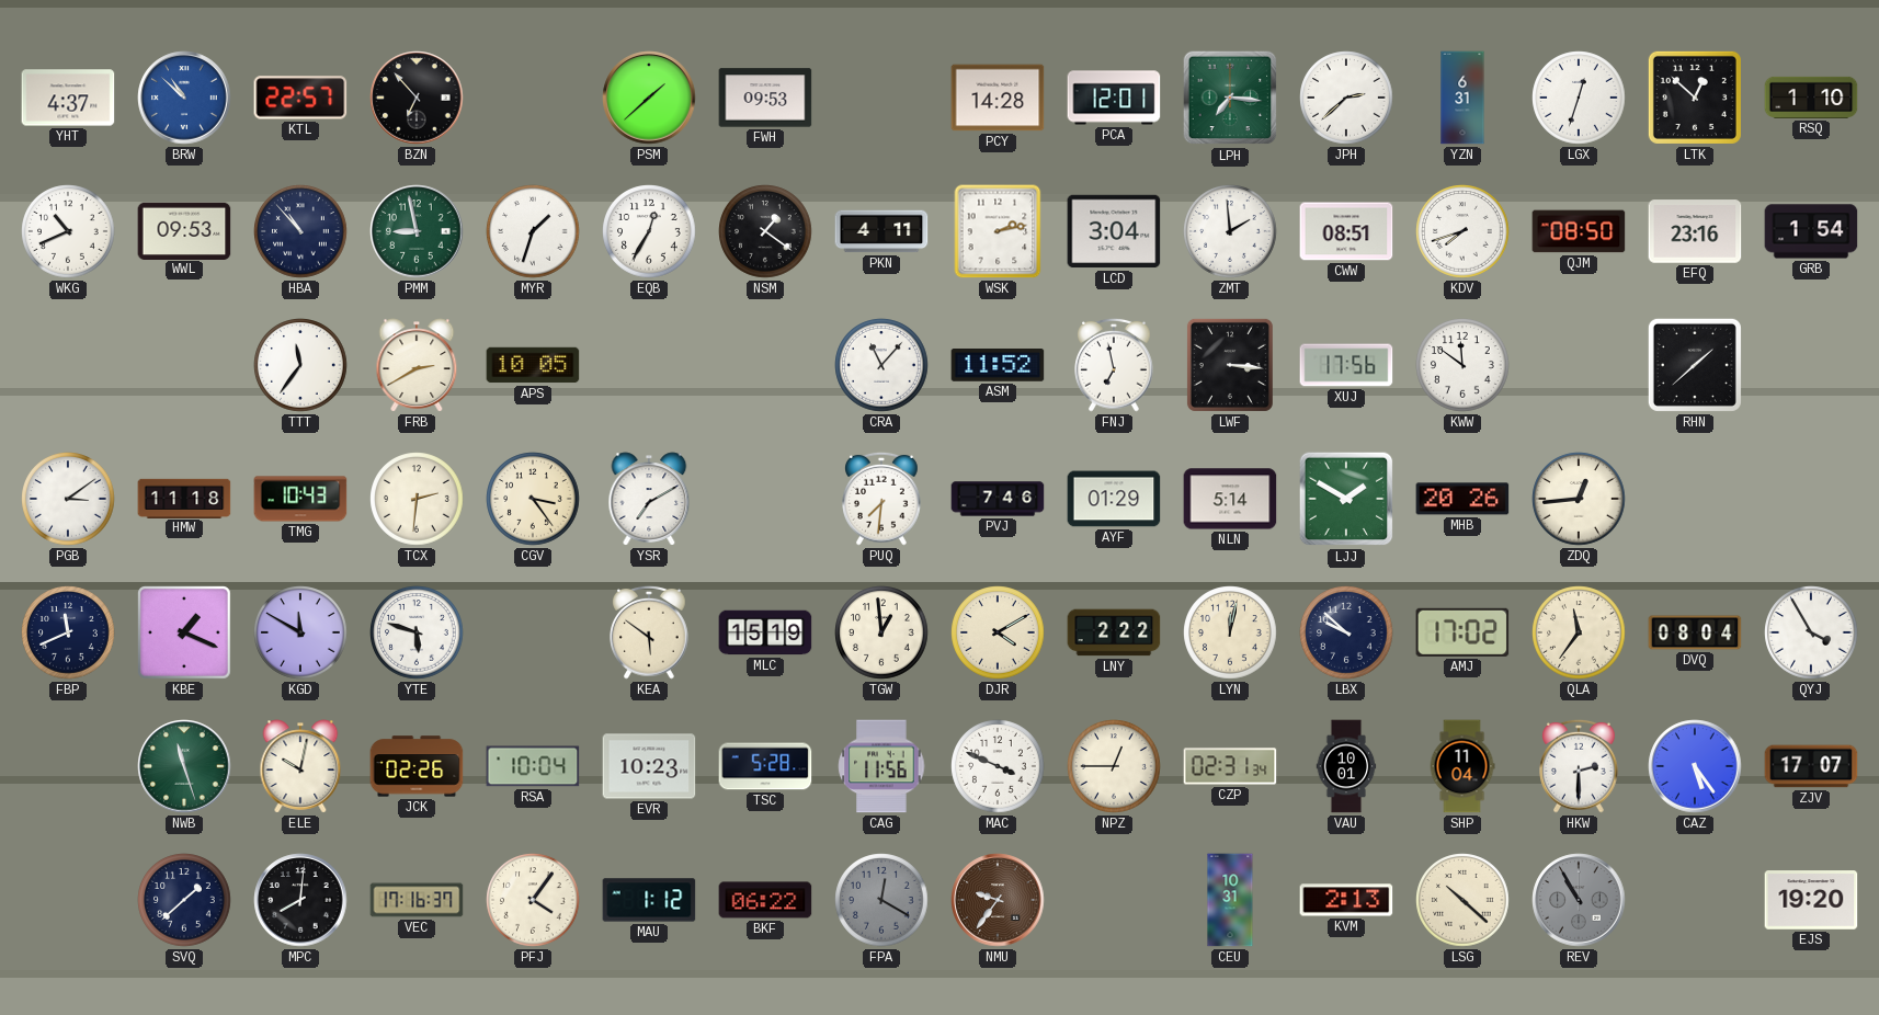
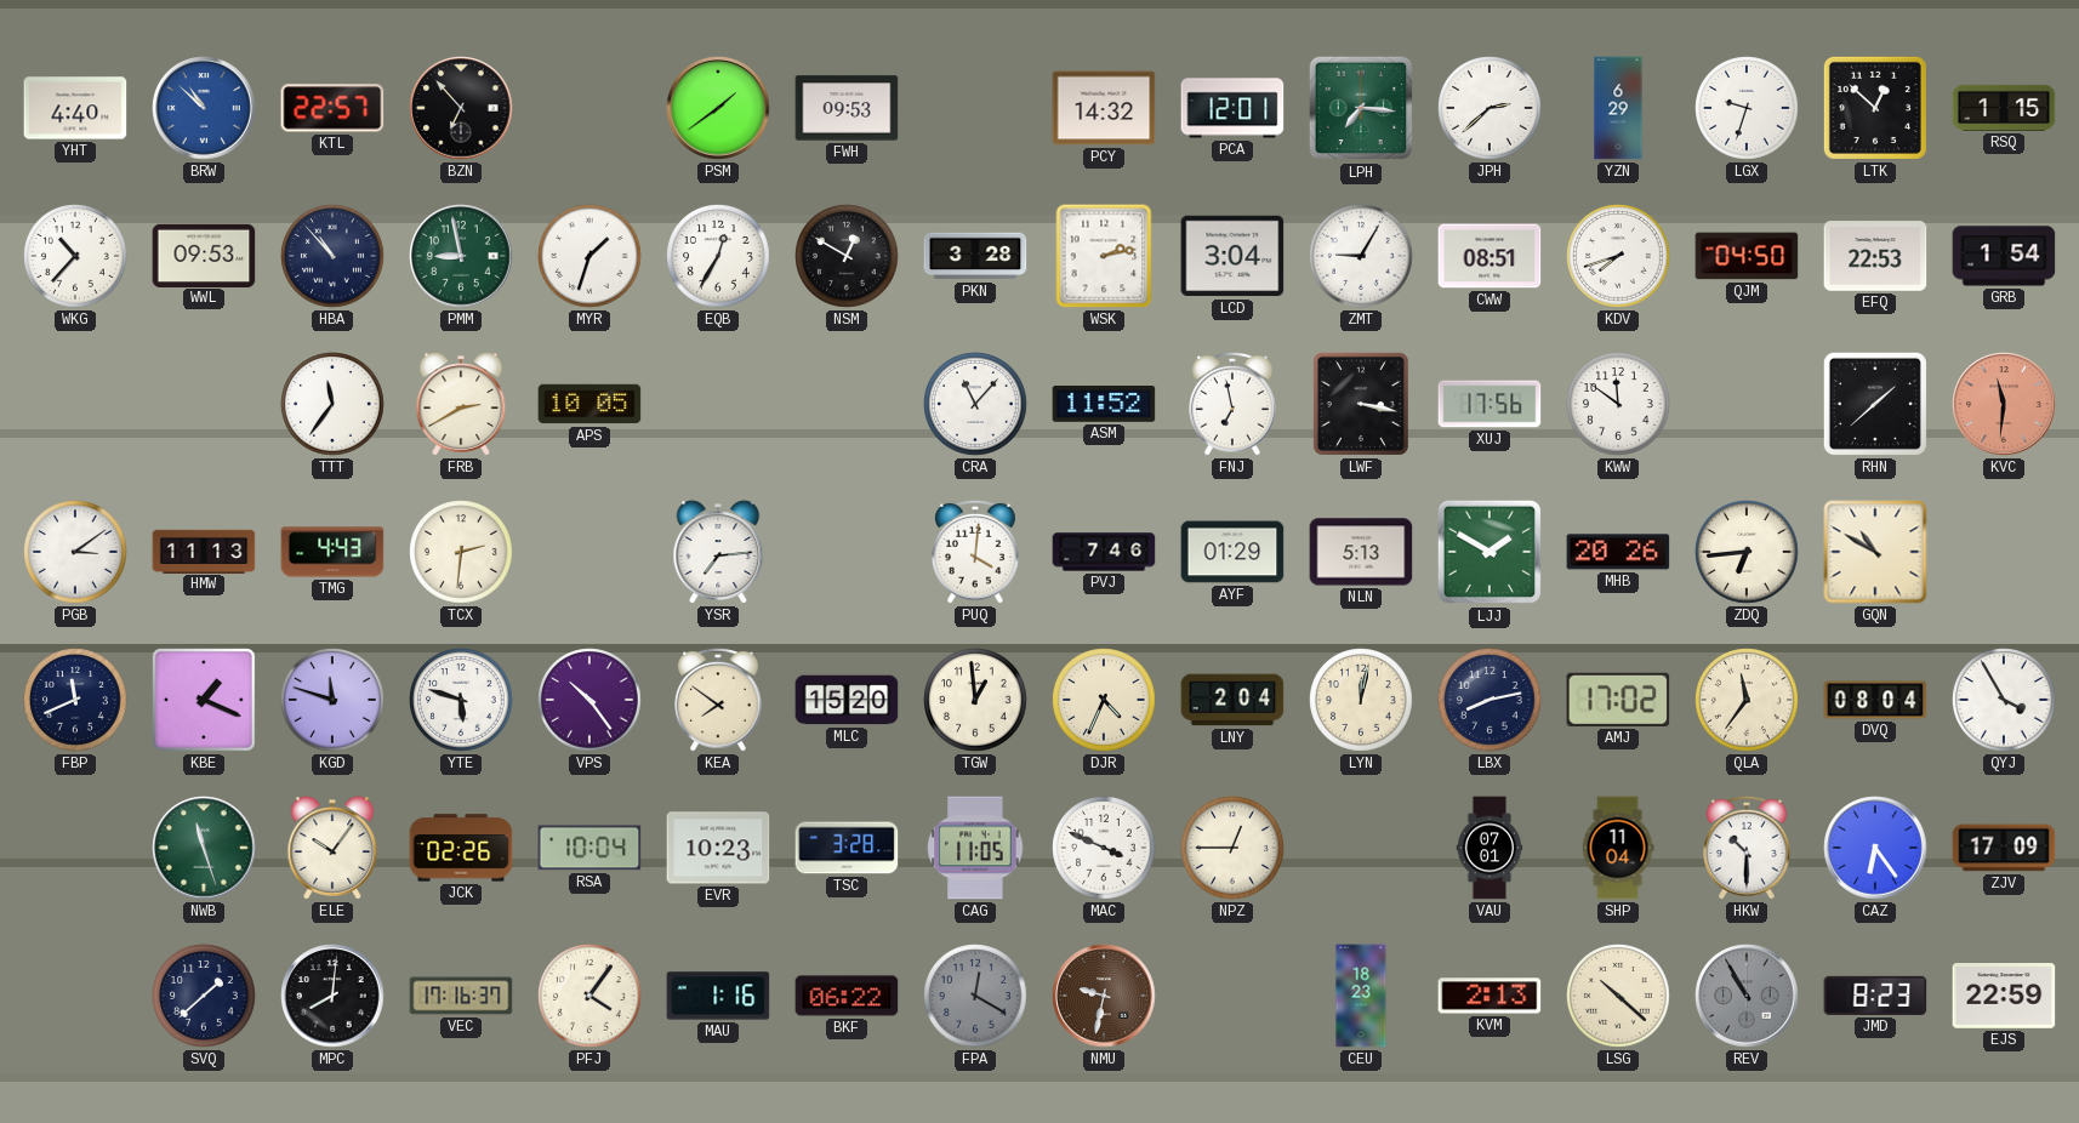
YHT: 4:37 -> 4:40
PSM: 1:38 -> 1:39
PCY: 14:28 -> 14:32
YZN: 6:31 -> 6:29
LGX: 12:33 -> 9:33
RSQ: 1:10 -> 1:15
WKG: 10:41 -> 10:37
NSM: 1:21 -> 12:50
PKN: 4:11 -> 3:28
ZMT: 1:59 -> 9:05
QJM: 08:50 -> 04:50
EFQ: 23:16 -> 22:53
LWF: 3:16 -> 3:17
KVC: none -> 11:31
HMW: 11:18 -> 11:13
TMG: 10:43 -> 4:43
CGV: 3:24 -> none
YSR: 7:10 -> 7:14
PUQ: 7:31 -> 4:01
NLN: 5:14 -> 5:13
ZDQ: 12:44 -> 6:44
GQN: none -> 10:50
KGD: 11:50 -> 11:48
VPS: none -> 10:24
KEA: 5:51 -> 7:51
MLC: 15:19 -> 15:20
DJR: 4:10 -> 4:34
LNY: 2:22 -> 2:04
LBX: 9:52 -> 8:13
ELE: 10:02 -> 10:06
TSC: 5:28 -> 3:28
CAG: 11:56 -> 11:05
CZP: 02:31 -> none
VAU: 10:01 -> 07:01
HKW: 2:30 -> 10:30
CAZ: 5:24 -> 6:24
ZJV: 17:07 -> 17:09
MAU: 1:12 -> 1:16
NMU: 9:36 -> 9:32
CEU: 10:31 -> 18:23
JMD: none -> 8:23
EJS: 19:20 -> 22:59
